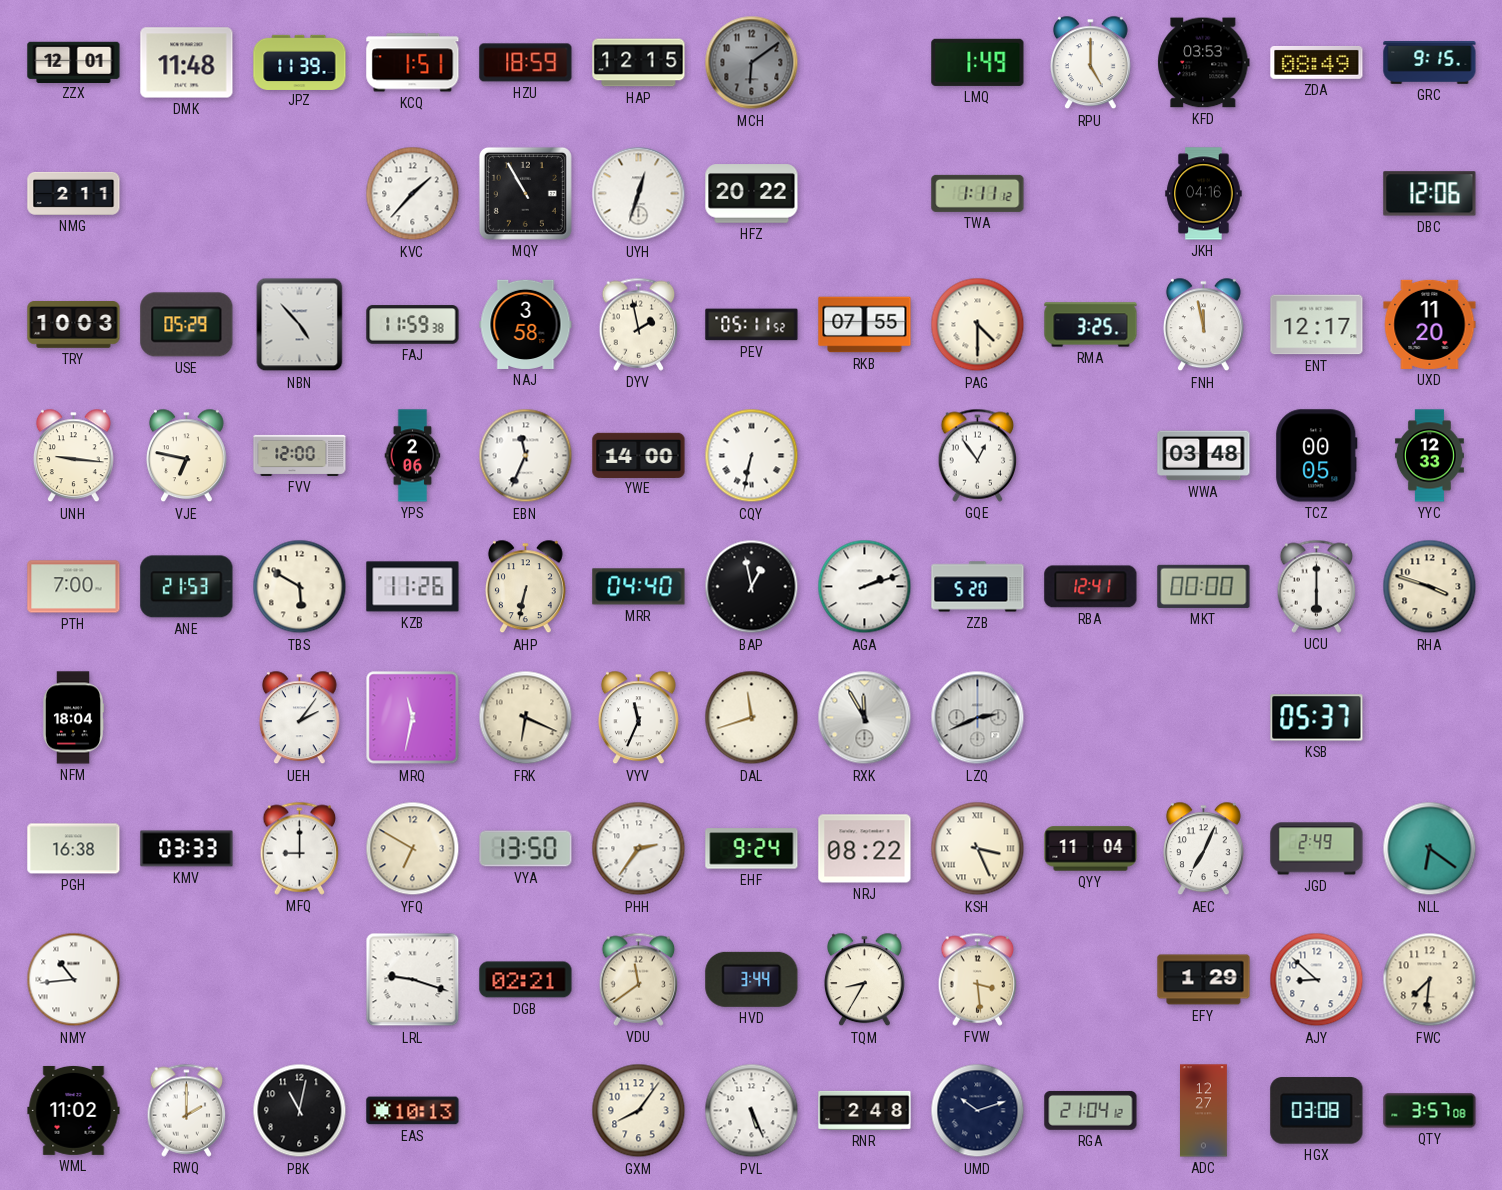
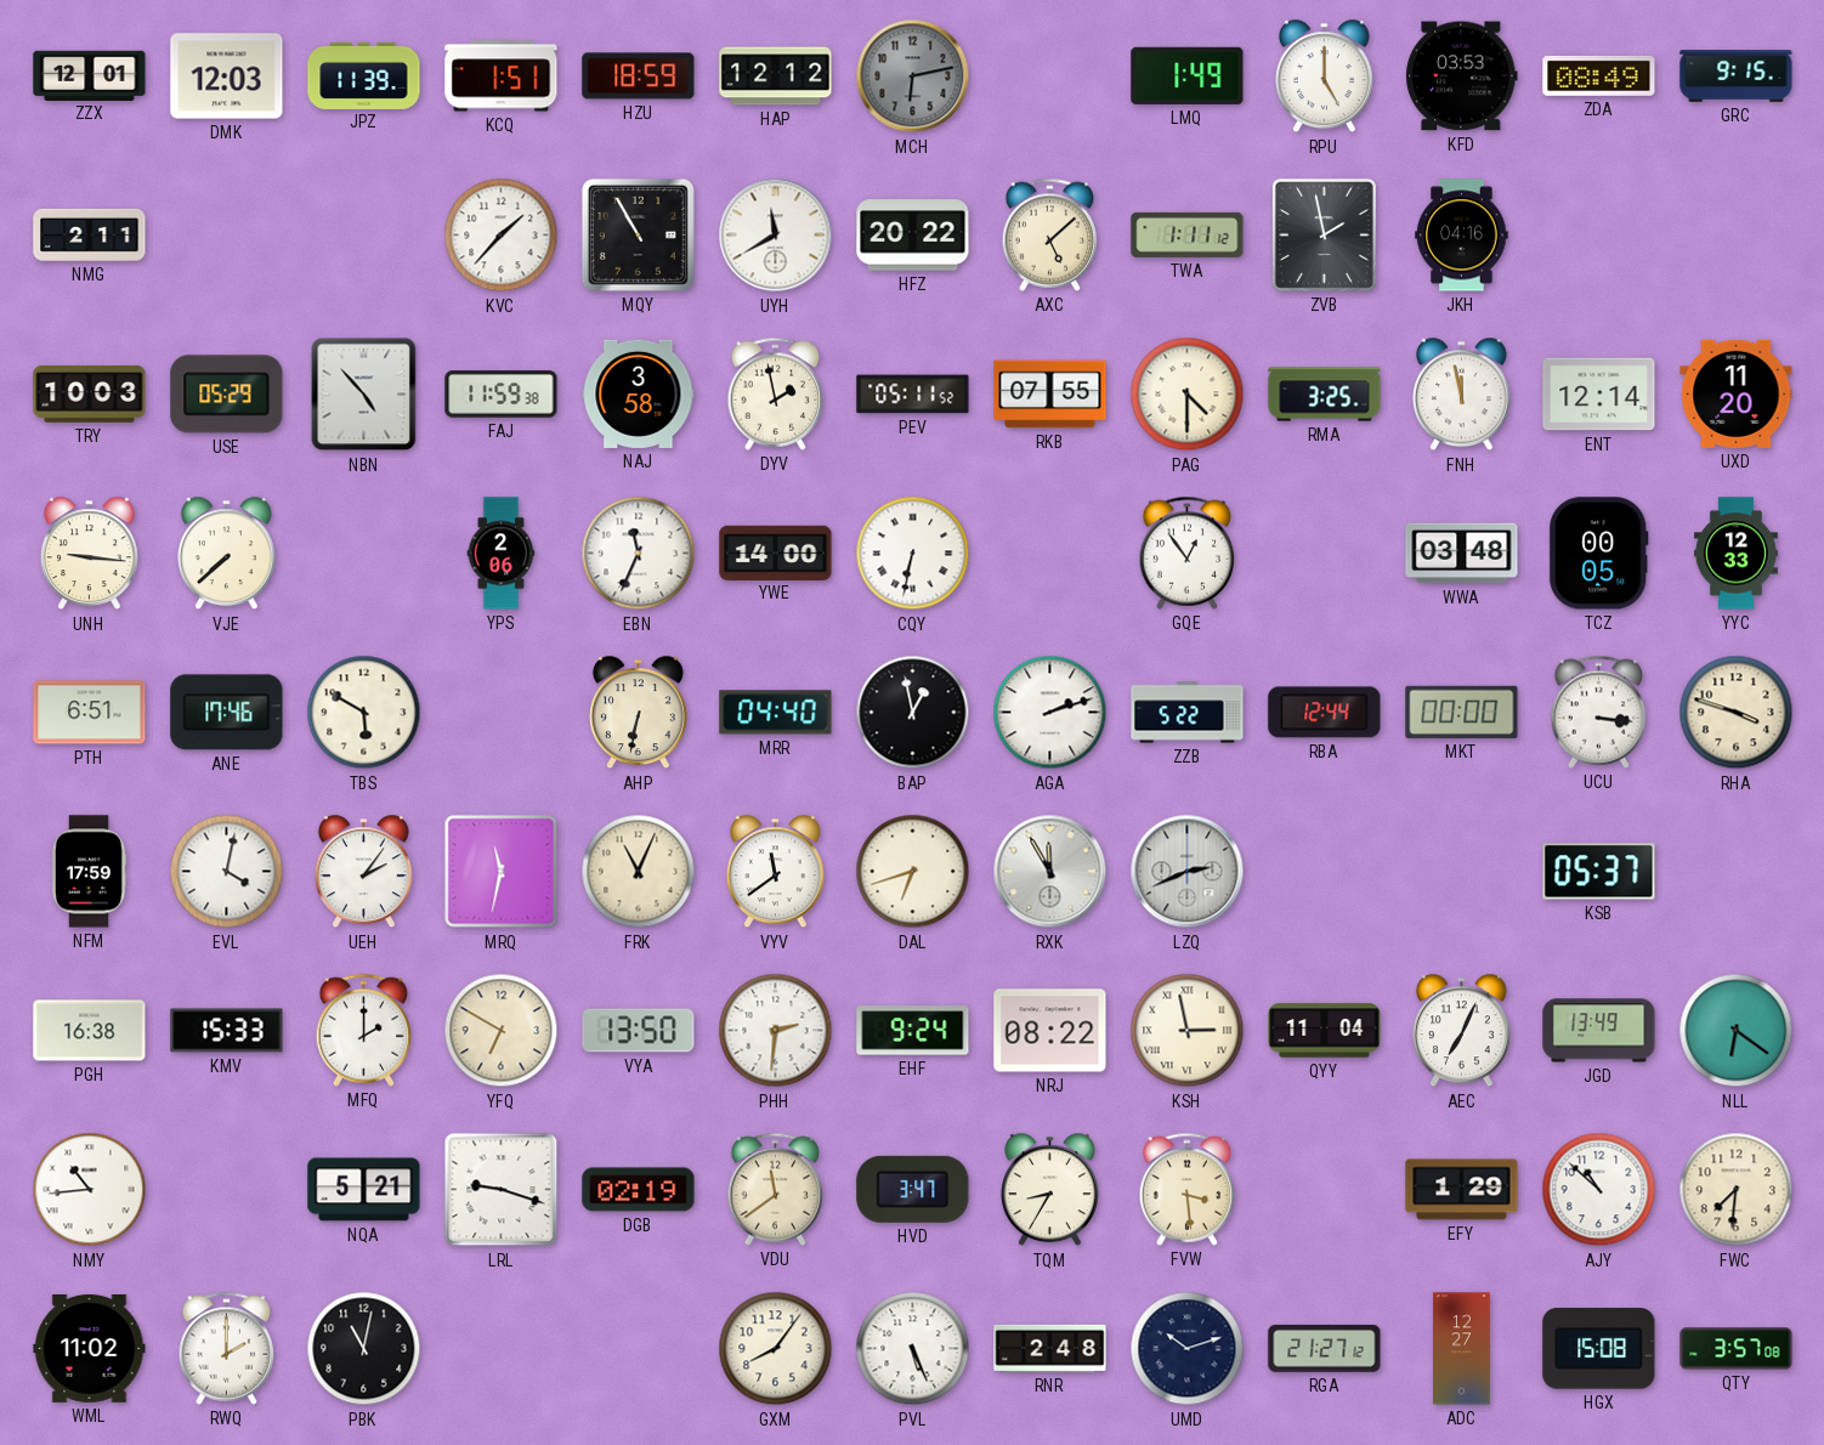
DMK: 11:48 -> 12:03
HAP: 12:15 -> 12:12
MCH: 6:09 -> 6:13
UYH: 12:33 -> 11:40
AXC: none -> 5:08
ZVB: none -> 1:58
DBC: 12:06 -> none
ENT: 12:17 -> 12:14
VJE: 6:47 -> 7:38
FVV: 12:00 -> none
PTH: 7:00 -> 6:51
ANE: 21:53 -> 17:46
KZB: 11:26 -> none
ZZB: 5:20 -> 5:22
RBA: 12:41 -> 12:44
UCU: 6:00 -> 3:16
NFM: 18:04 -> 17:59
EVL: none -> 4:02
FRK: 6:19 -> 11:04
VYV: 11:34 -> 11:39
DAL: 11:42 -> 6:42
KMV: 03:33 -> 15:33
MFQ: 9:00 -> 2:00
PHH: 2:36 -> 2:31
KSH: 3:26 -> 2:58
JGD: 2:49 -> 13:49
NQA: none -> 5:21
DGB: 02:21 -> 02:19
HVD: 3:44 -> 3:47
AJY: 8:52 -> 10:52
EAS: 10:13 -> none
RGA: 21:04 -> 21:27
HGX: 03:08 -> 15:08
